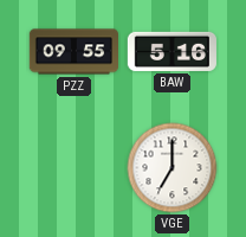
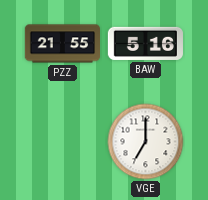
PZZ: 09:55 -> 21:55
